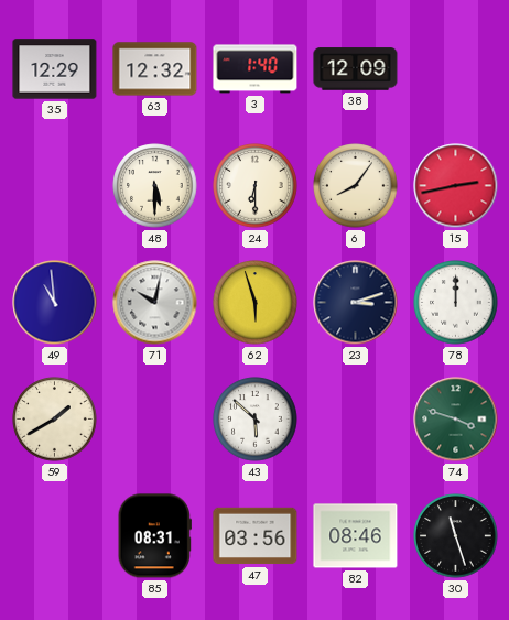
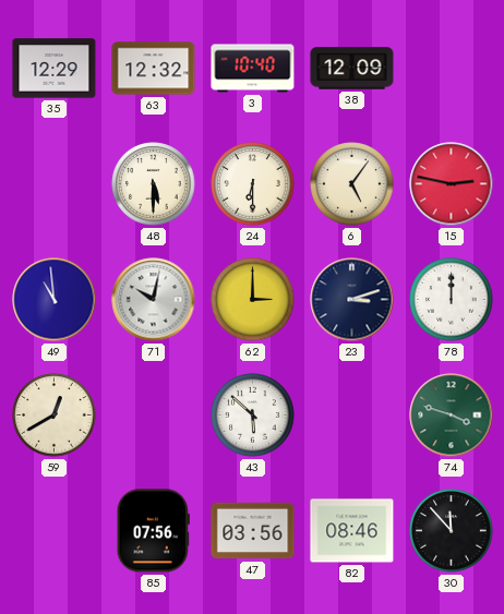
3: 1:40 -> 10:40
6: 8:06 -> 5:06
15: 2:43 -> 2:47
62: 5:57 -> 3:00
59: 1:40 -> 12:40
85: 08:31 -> 07:56
30: 11:27 -> 11:53
